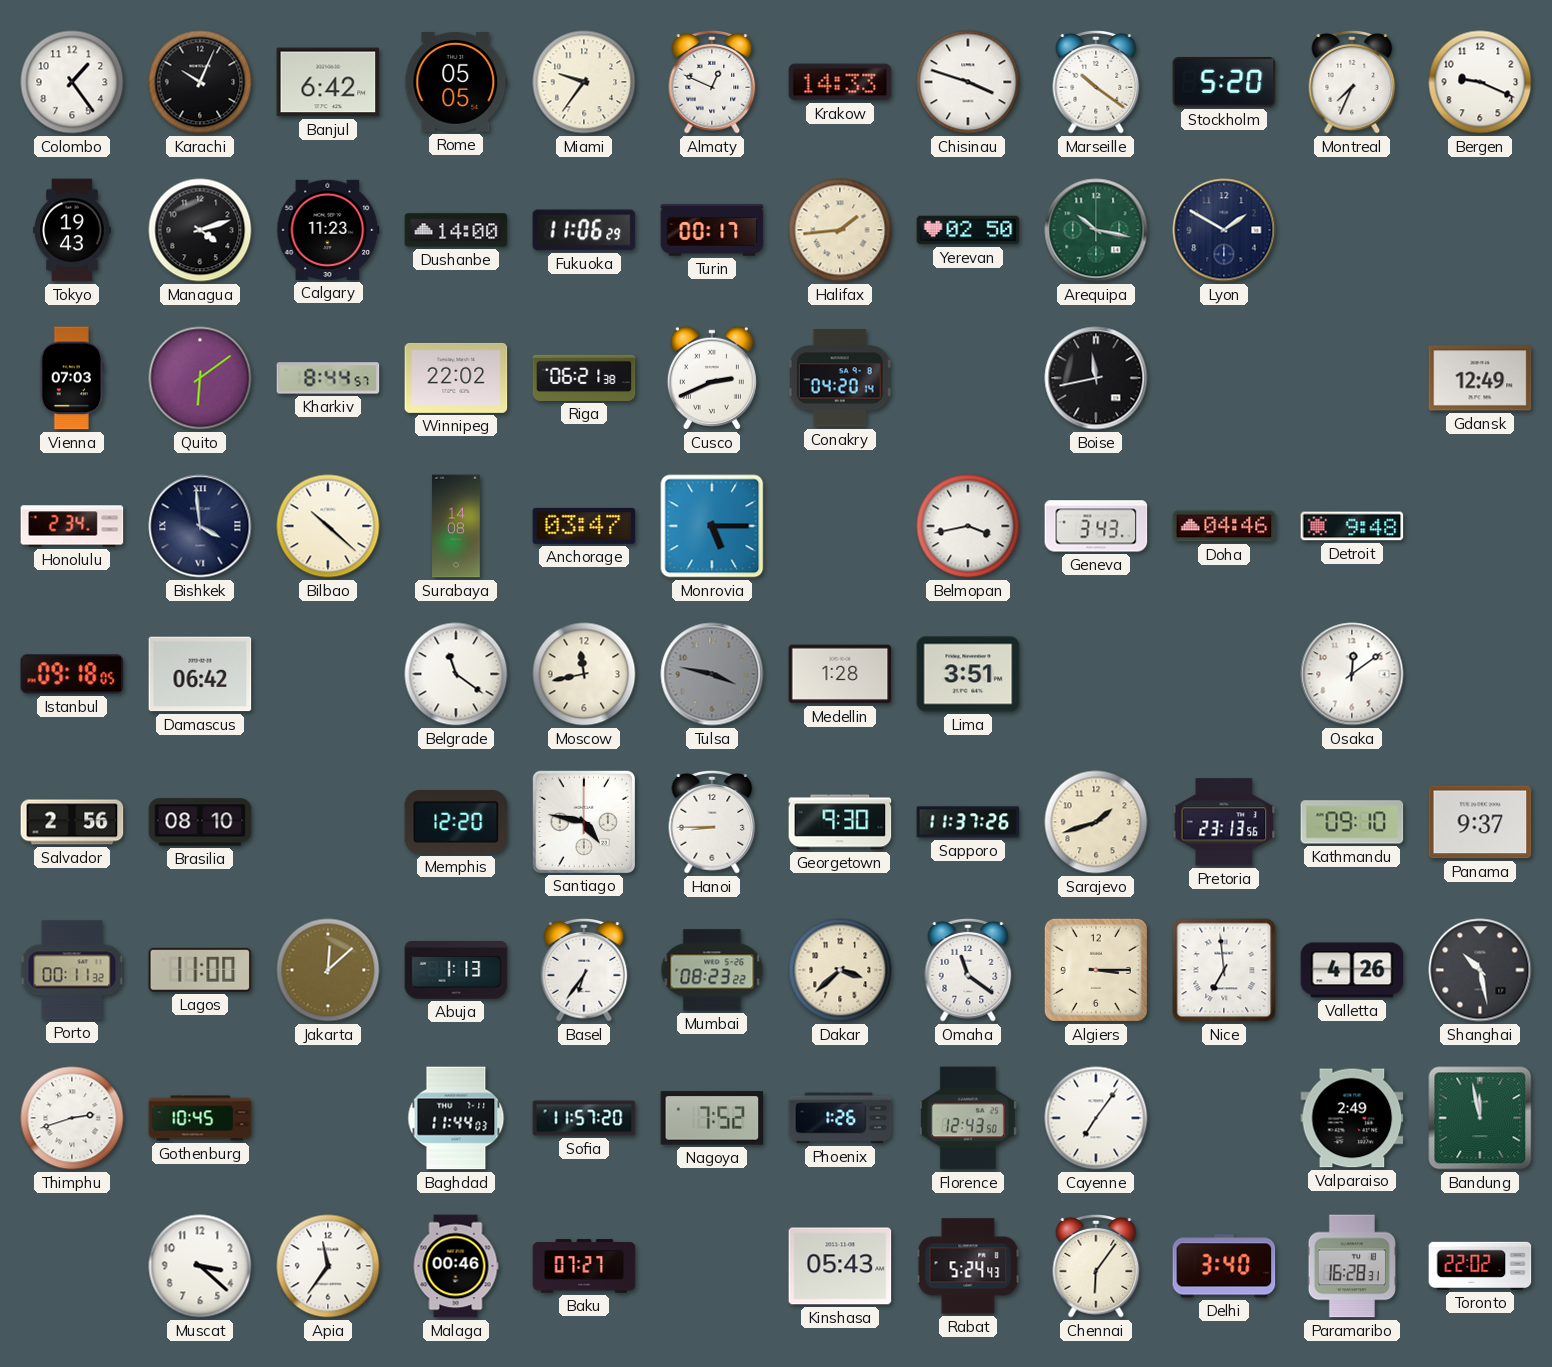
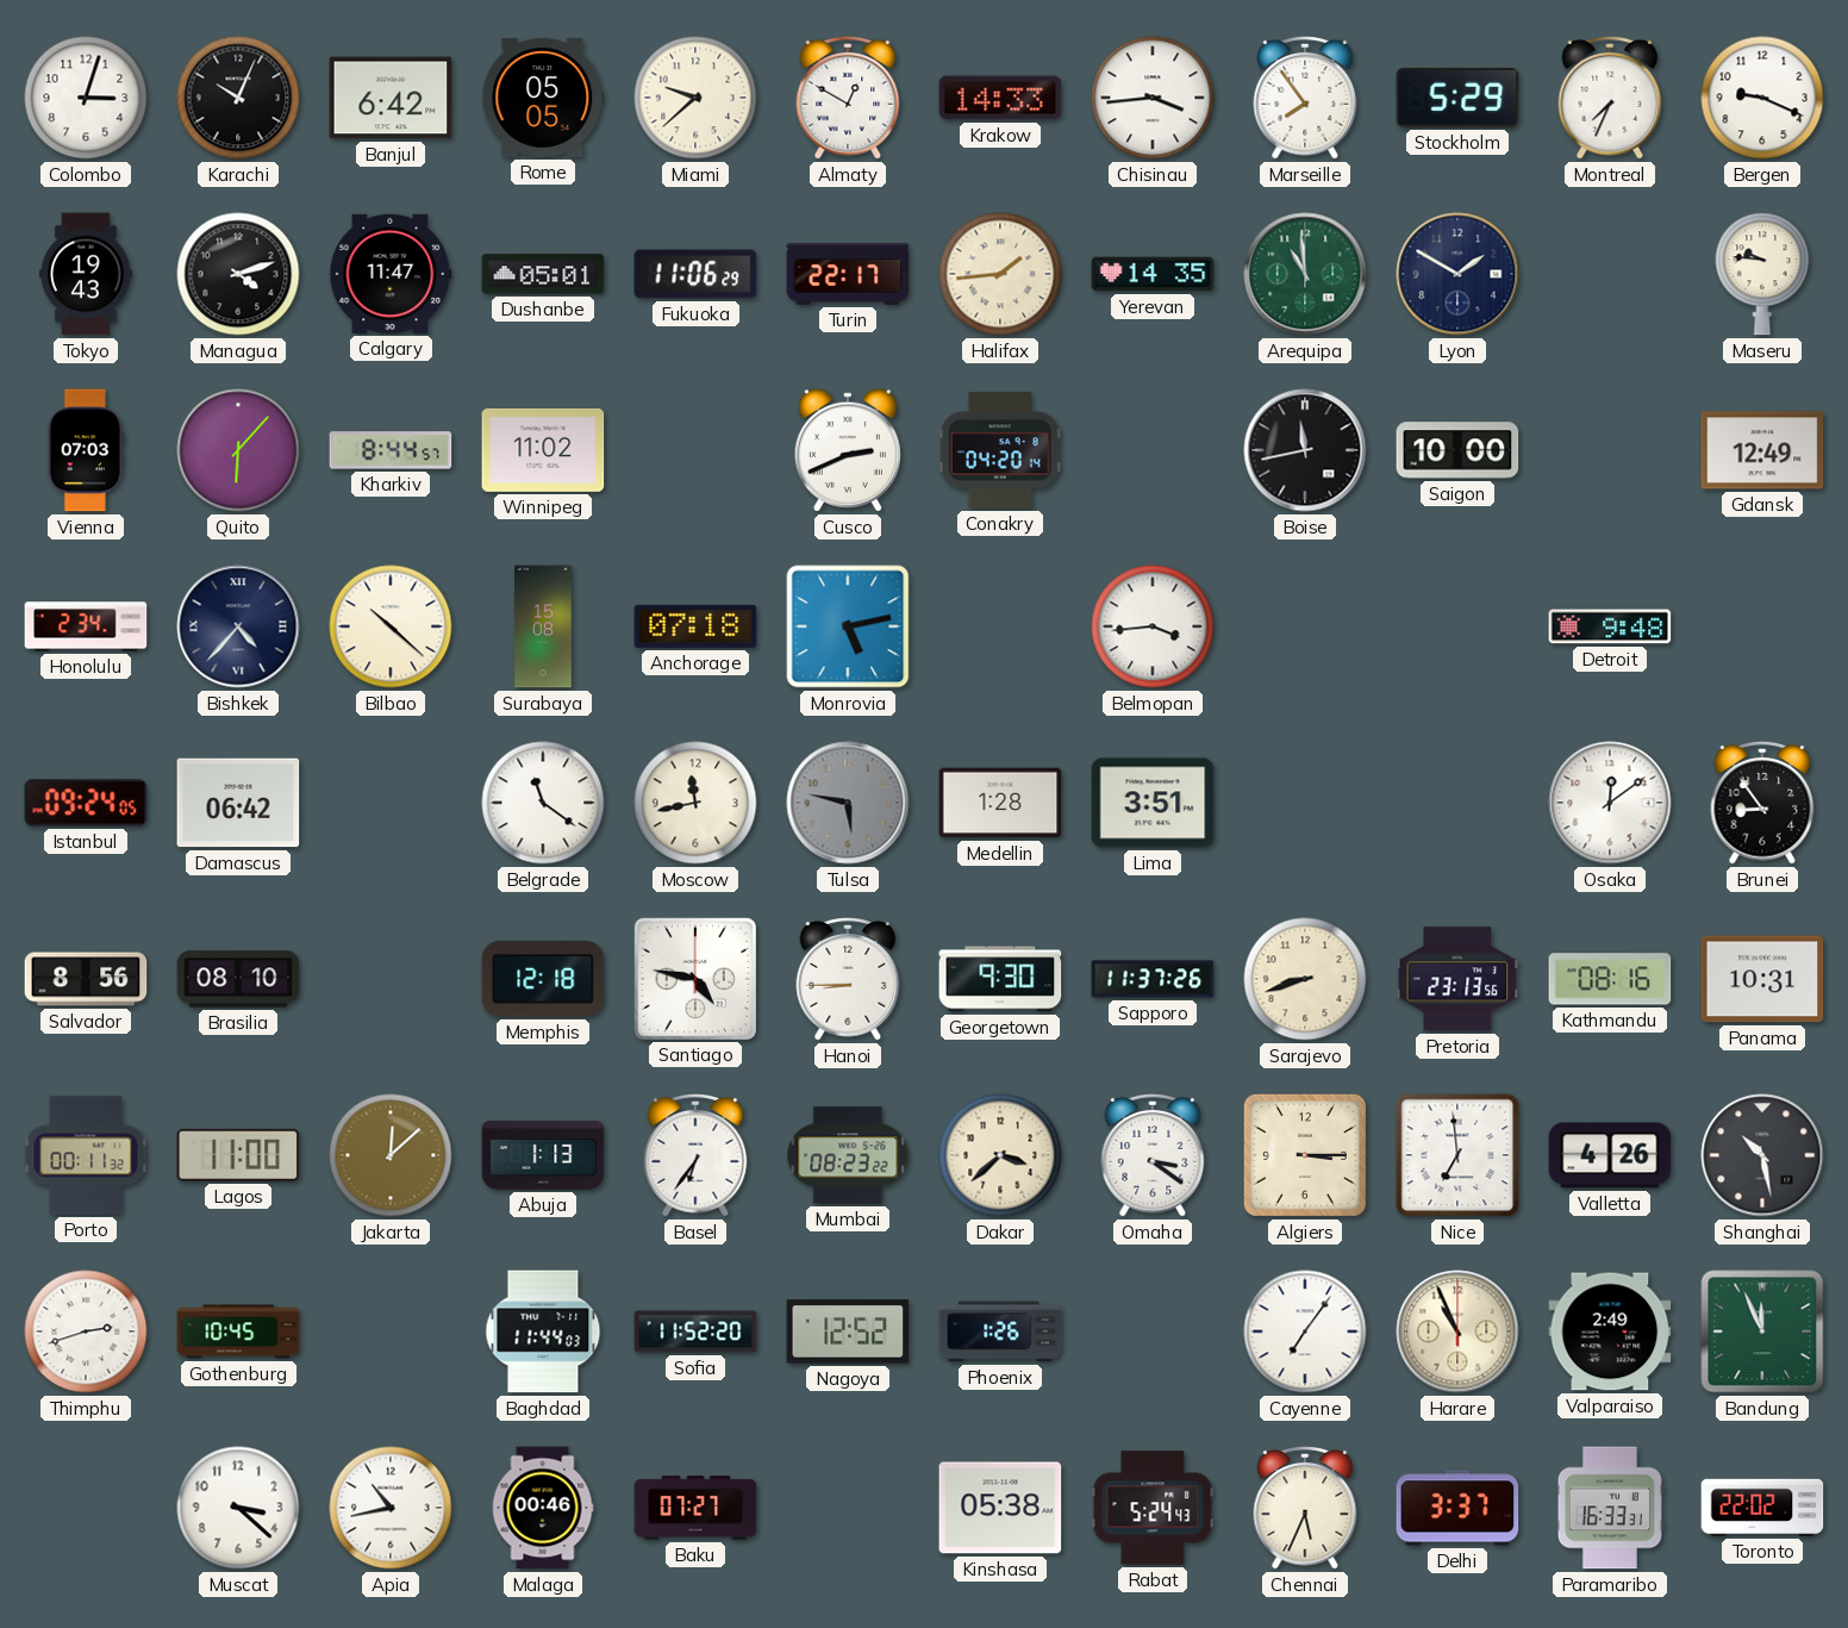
Colombo: 1:24 -> 3:03
Miami: 9:36 -> 9:38
Almaty: 12:49 -> 12:50
Chisinau: 3:48 -> 3:44
Marseille: 10:21 -> 7:54
Stockholm: 5:20 -> 5:29
Calgary: 11:23 -> 11:47
Dushanbe: 14:00 -> 05:01
Turin: 00:17 -> 22:17
Yerevan: 02:50 -> 14:35
Arequipa: 10:17 -> 10:59
Maseru: none -> 9:46
Quito: 6:09 -> 6:07
Winnipeg: 22:02 -> 11:02
Riga: 06:21 -> none
Saigon: none -> 10:00
Bishkek: 3:59 -> 4:37
Surabaya: 14:08 -> 15:08
Anchorage: 03:47 -> 07:18
Monrovia: 5:15 -> 5:13
Belmopan: 3:43 -> 3:44
Geneva: 3:43 -> none
Doha: 04:46 -> none
Istanbul: 09:18 -> 09:24
Tulsa: 3:47 -> 5:47
Brunei: none -> 8:54
Salvador: 2:56 -> 8:56
Memphis: 12:20 -> 12:18
Sarajevo: 1:42 -> 8:42
Kathmandu: 09:10 -> 08:16
Panama: 9:37 -> 10:31
Omaha: 11:21 -> 3:21
Sofia: 11:57 -> 11:52
Nagoya: 7:52 -> 12:52
Florence: 12:43 -> none
Harare: none -> 10:56
Bandung: 11:58 -> 11:56
Apia: 11:36 -> 10:43
Kinshasa: 05:43 -> 05:38
Chennai: 6:06 -> 5:34
Delhi: 3:40 -> 3:37
Paramaribo: 16:28 -> 16:33
